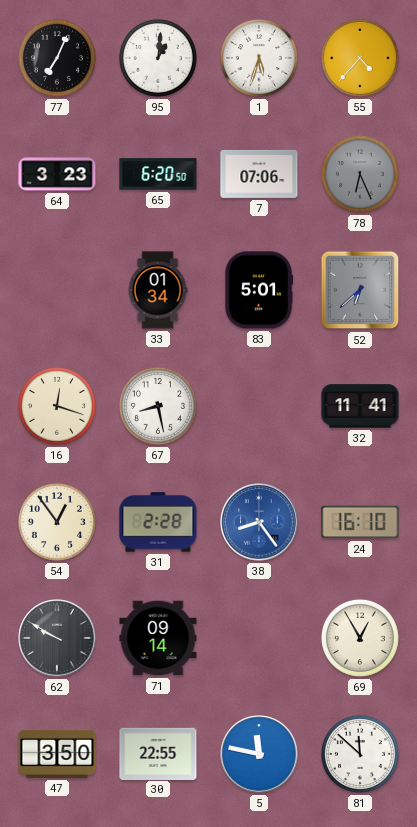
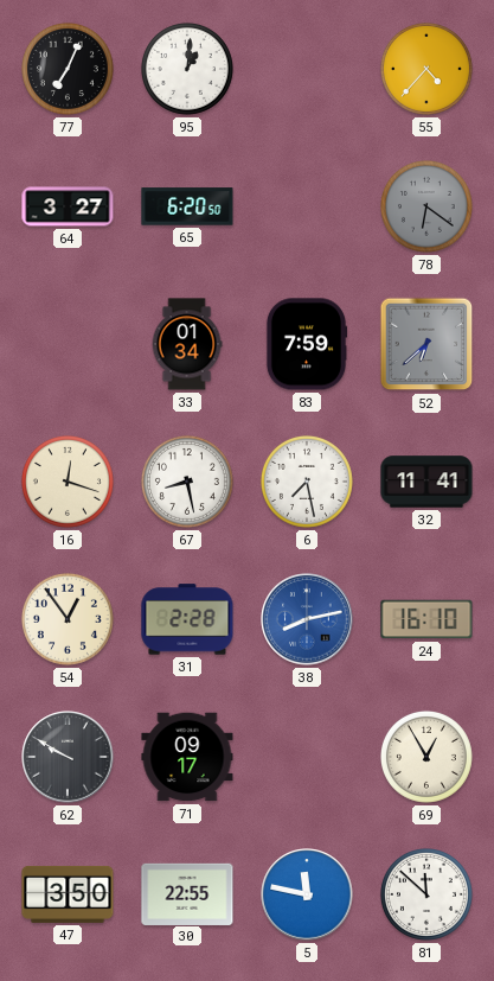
1: 5:33 -> none
64: 3:23 -> 3:27
7: 07:06 -> none
78: 6:26 -> 6:21
83: 5:01 -> 7:59
6: none -> 7:28
38: 8:24 -> 8:13
71: 09:14 -> 09:17
